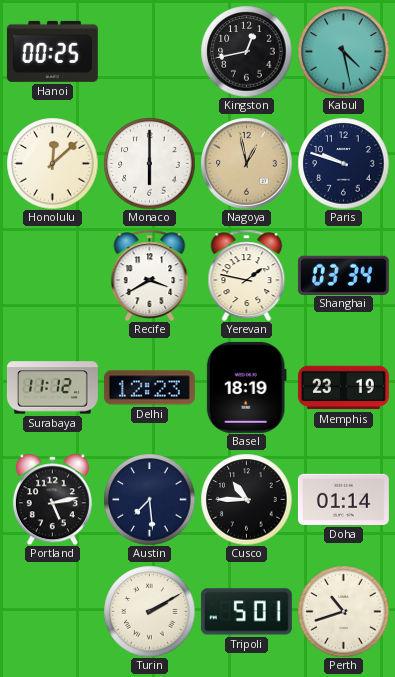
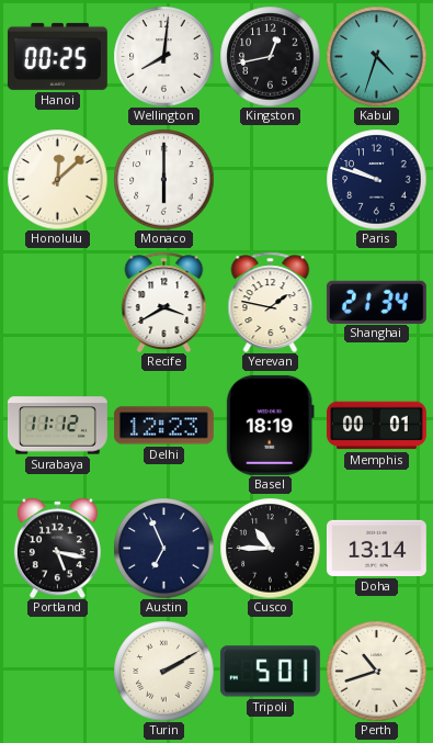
Wellington: none -> 8:01
Kabul: 4:28 -> 4:33
Nagoya: 12:58 -> none
Shanghai: 03:34 -> 21:34
Memphis: 23:19 -> 00:01
Portland: 5:13 -> 5:17
Austin: 7:29 -> 6:56
Doha: 01:14 -> 13:14
